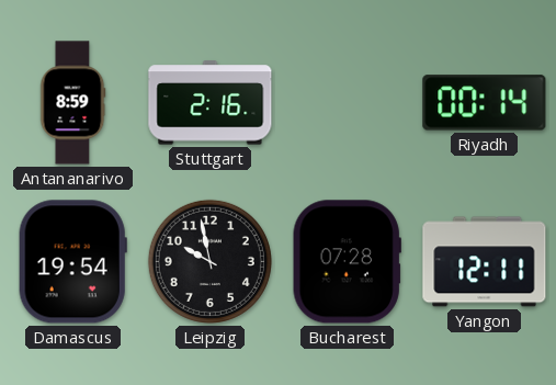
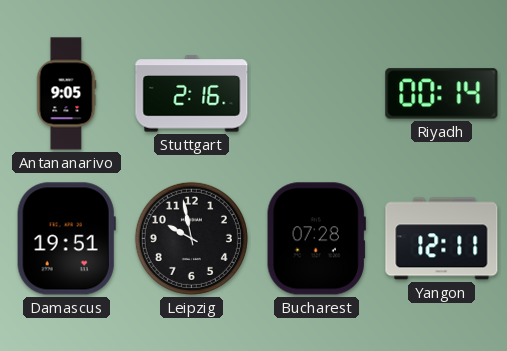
Antananarivo: 8:59 -> 9:05
Damascus: 19:54 -> 19:51
